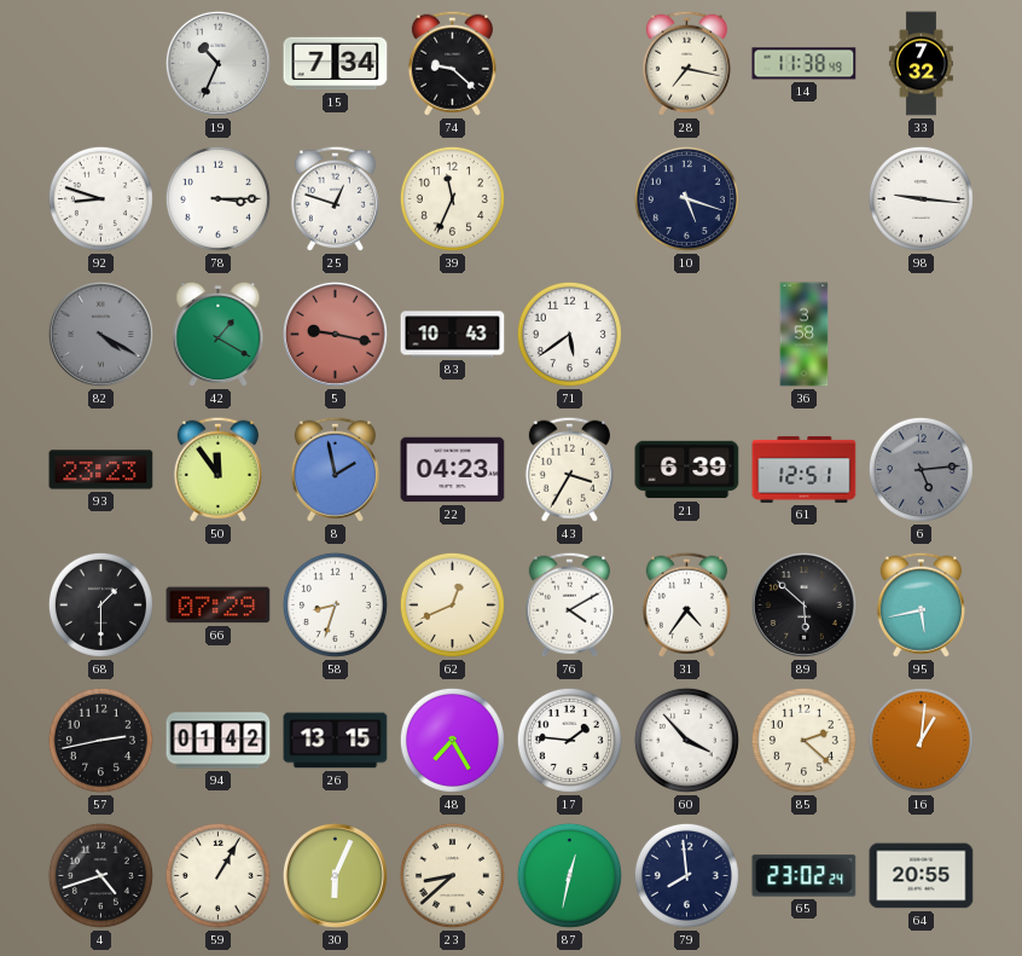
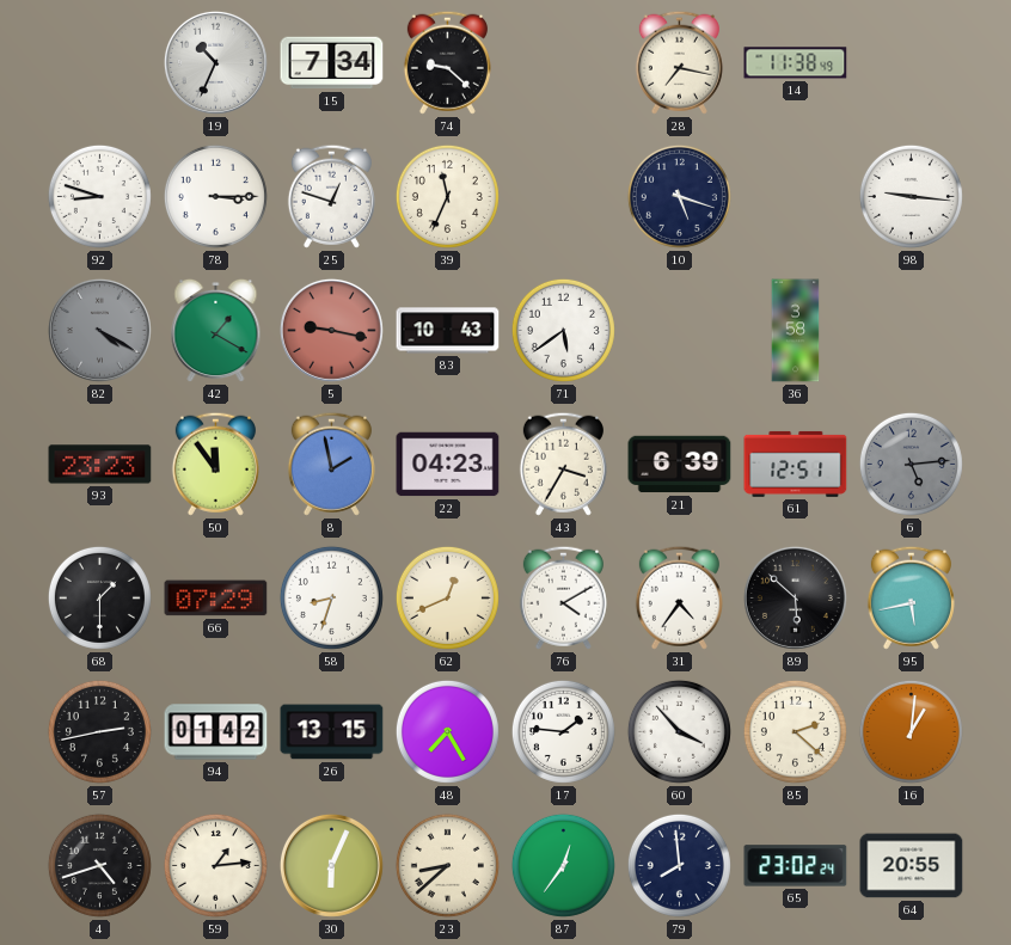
33: 7:32 -> none
59: 1:05 -> 1:14
87: 12:32 -> 12:36
